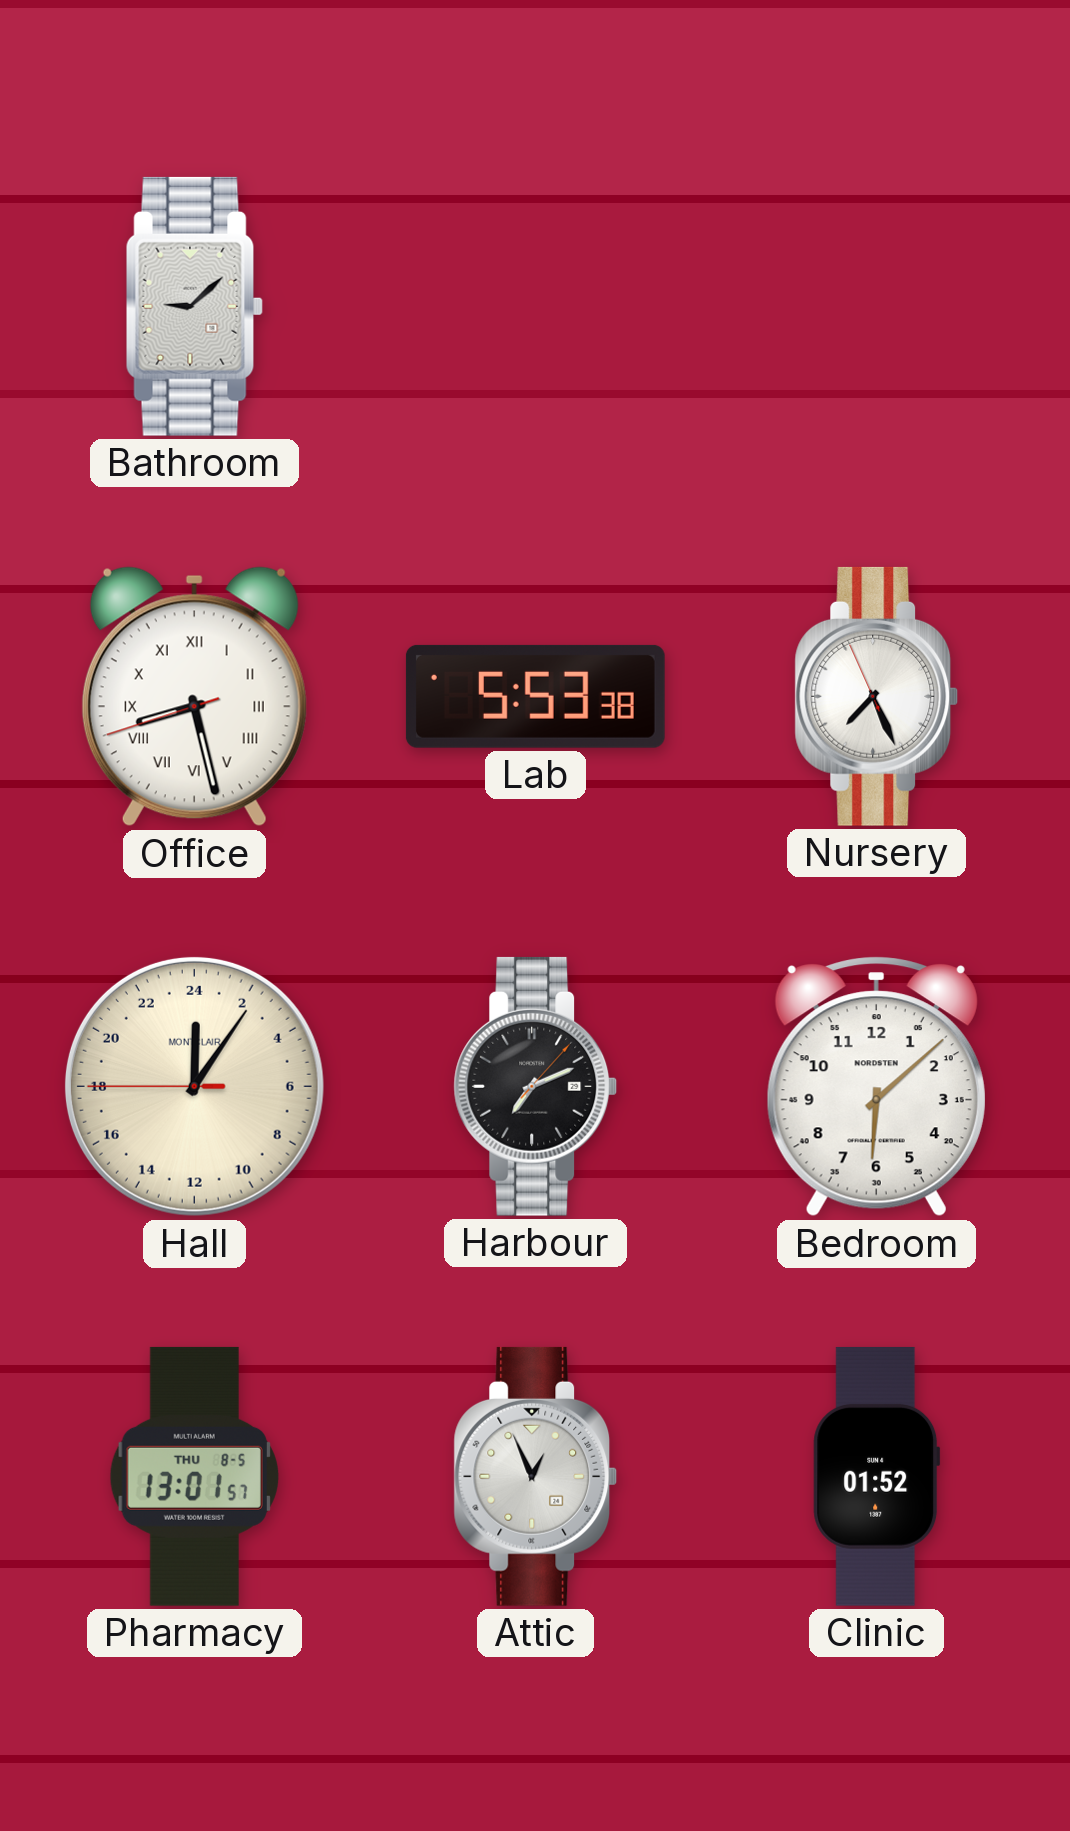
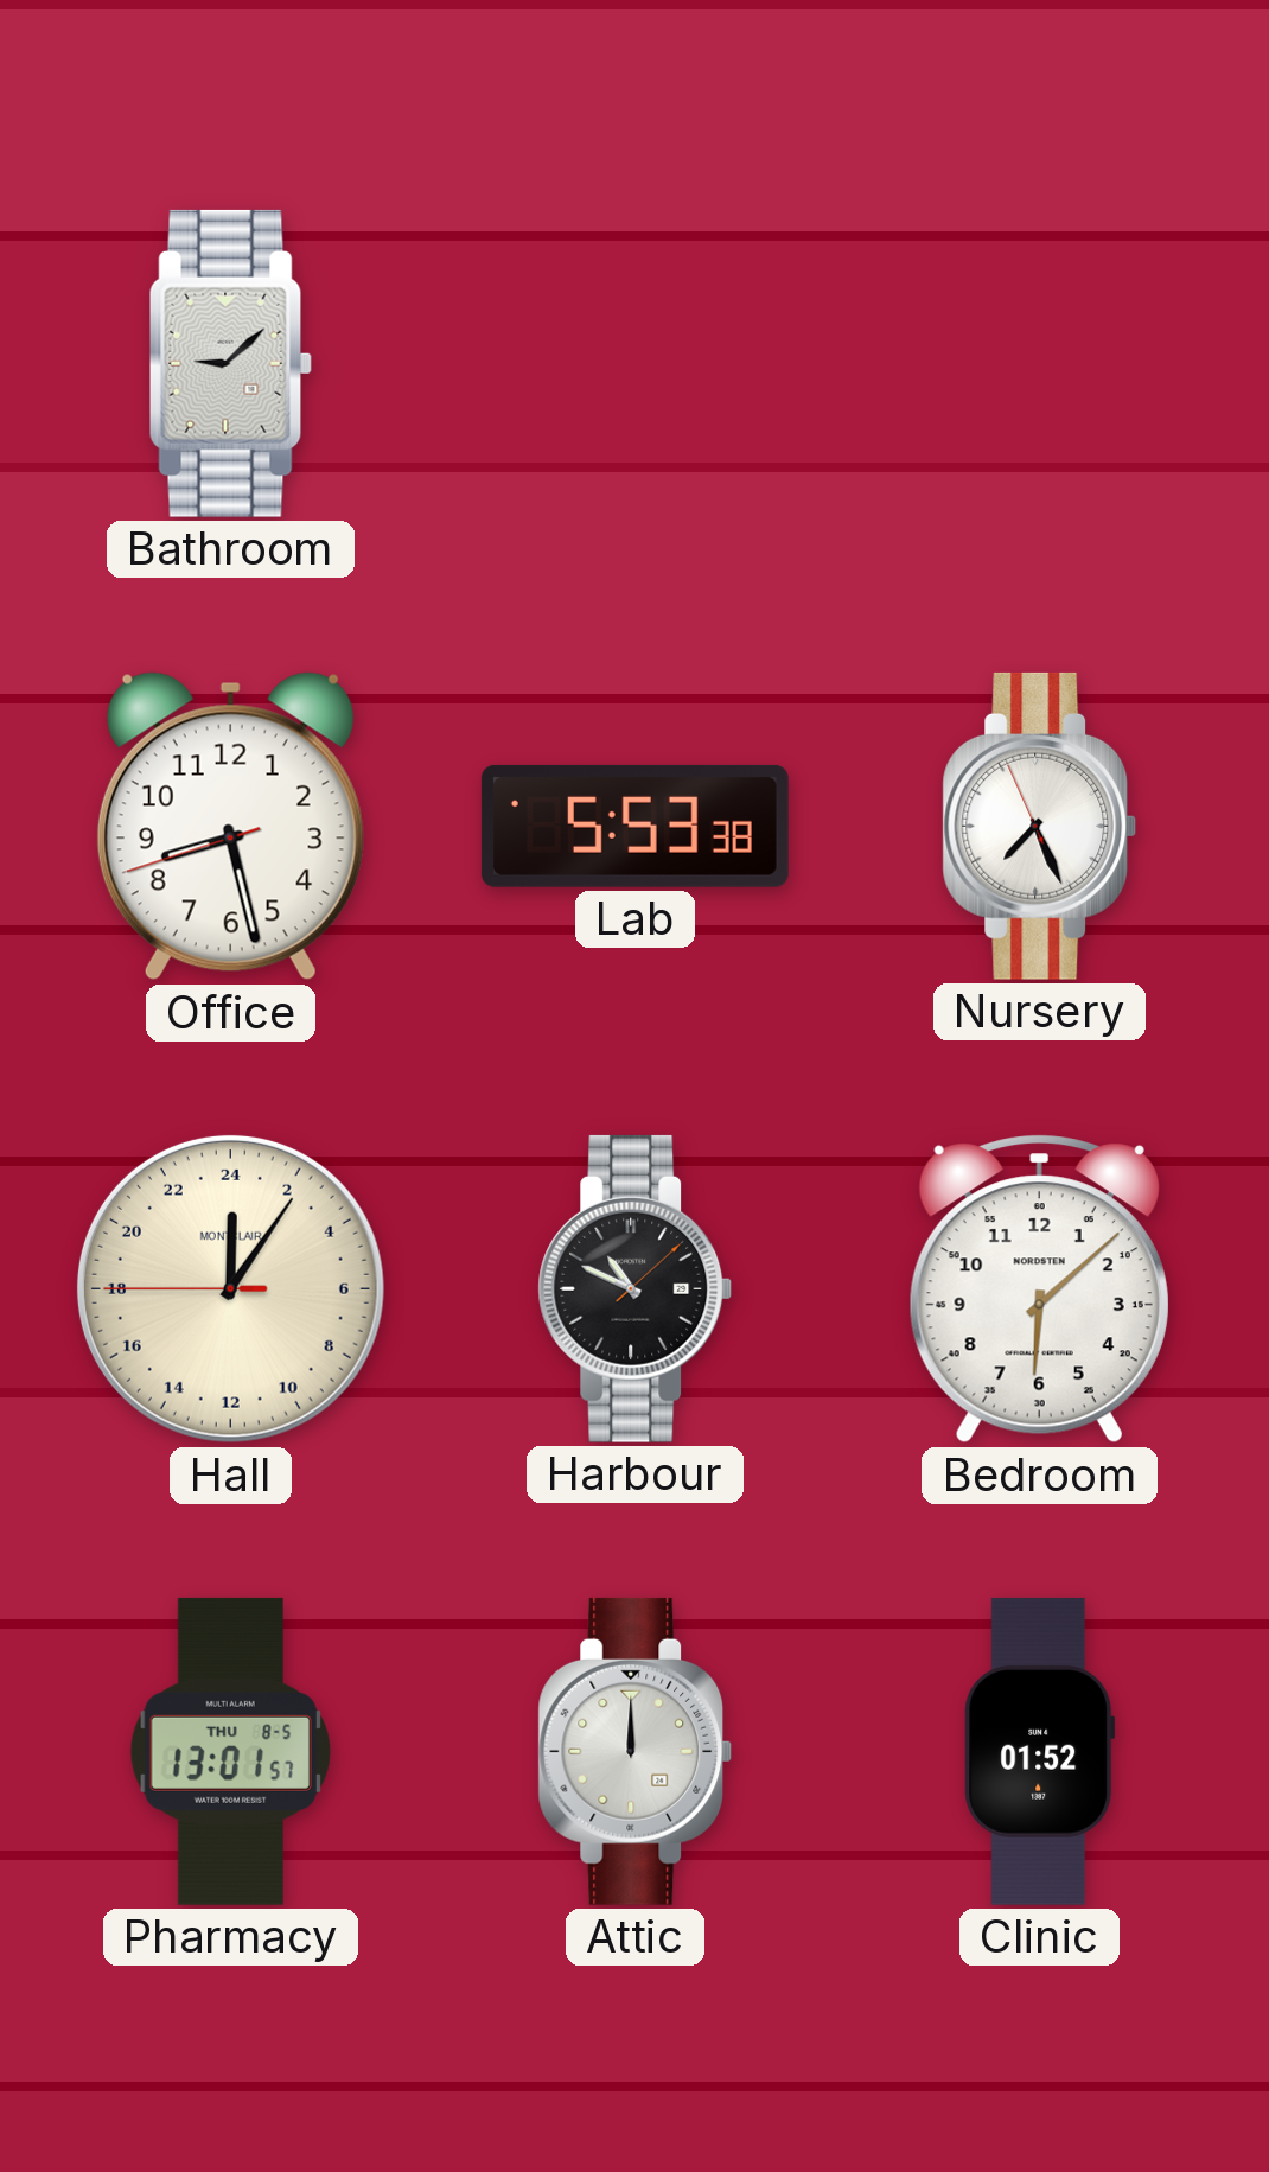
Office numerals: Roman -> Arabic
Harbour: 7:11 -> 10:49
Attic: 12:56 -> 12:00
